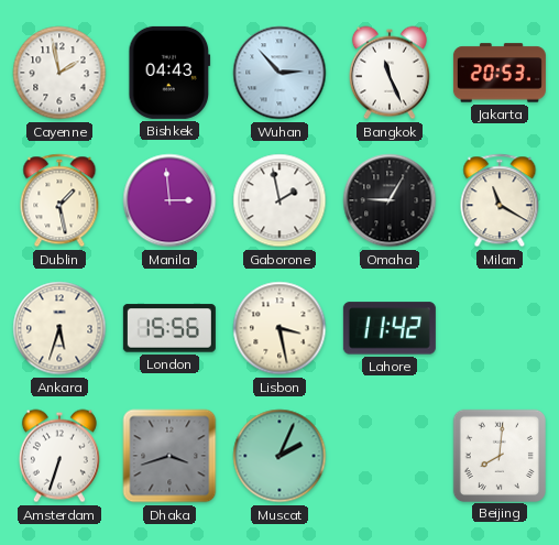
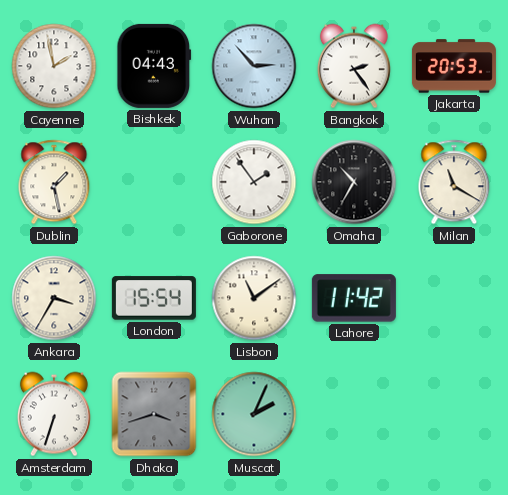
Bangkok: 11:26 -> 2:24
Manila: 2:59 -> none
Gaborone: 1:58 -> 1:54
Omaha: 9:05 -> 10:35
Ankara: 5:33 -> 3:35
London: 15:56 -> 15:54
Lisbon: 3:28 -> 11:09
Beijing: 8:01 -> none
